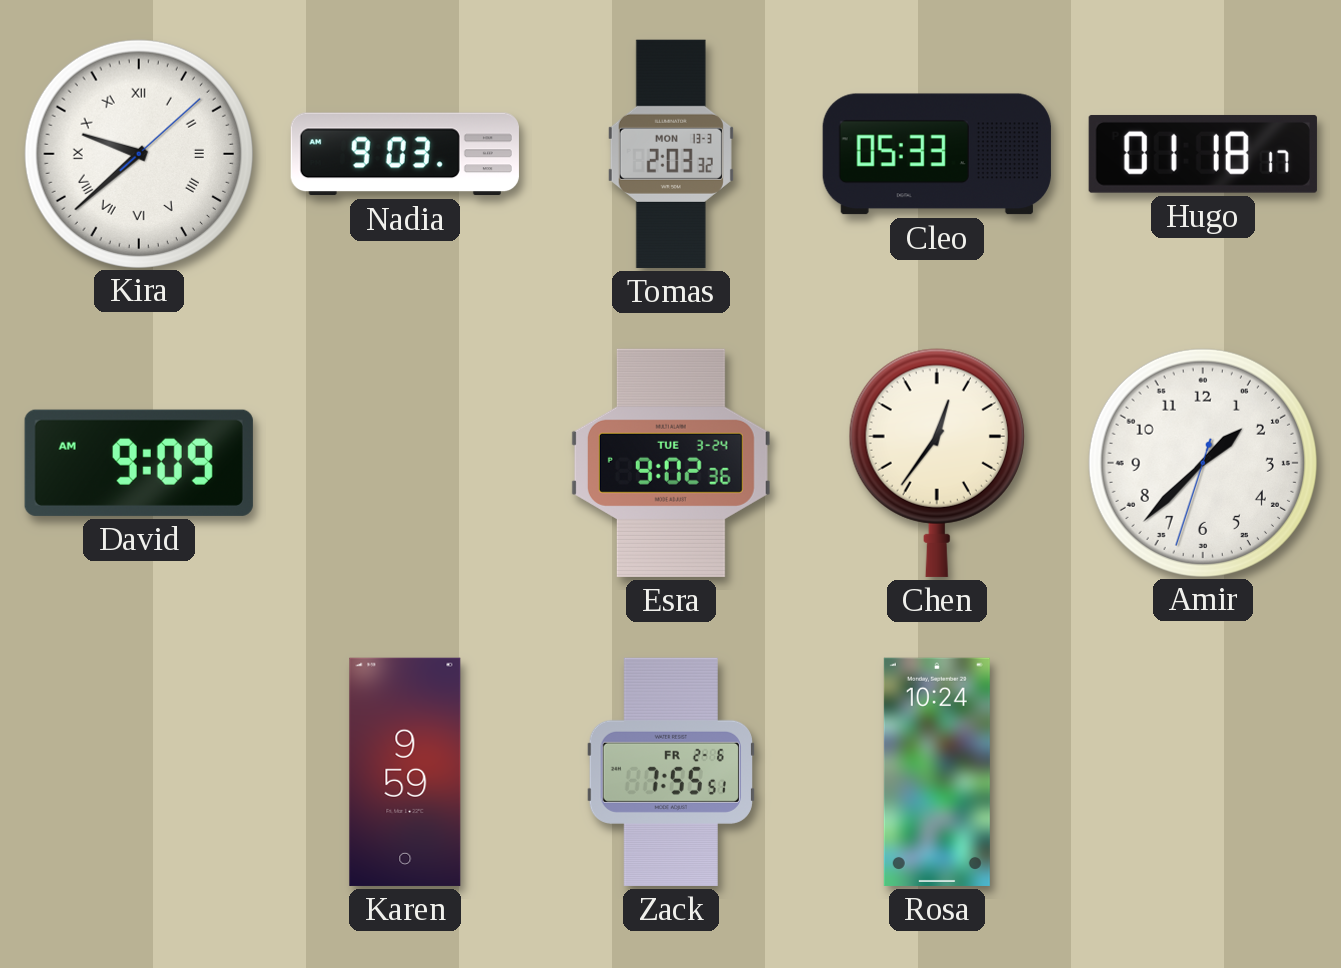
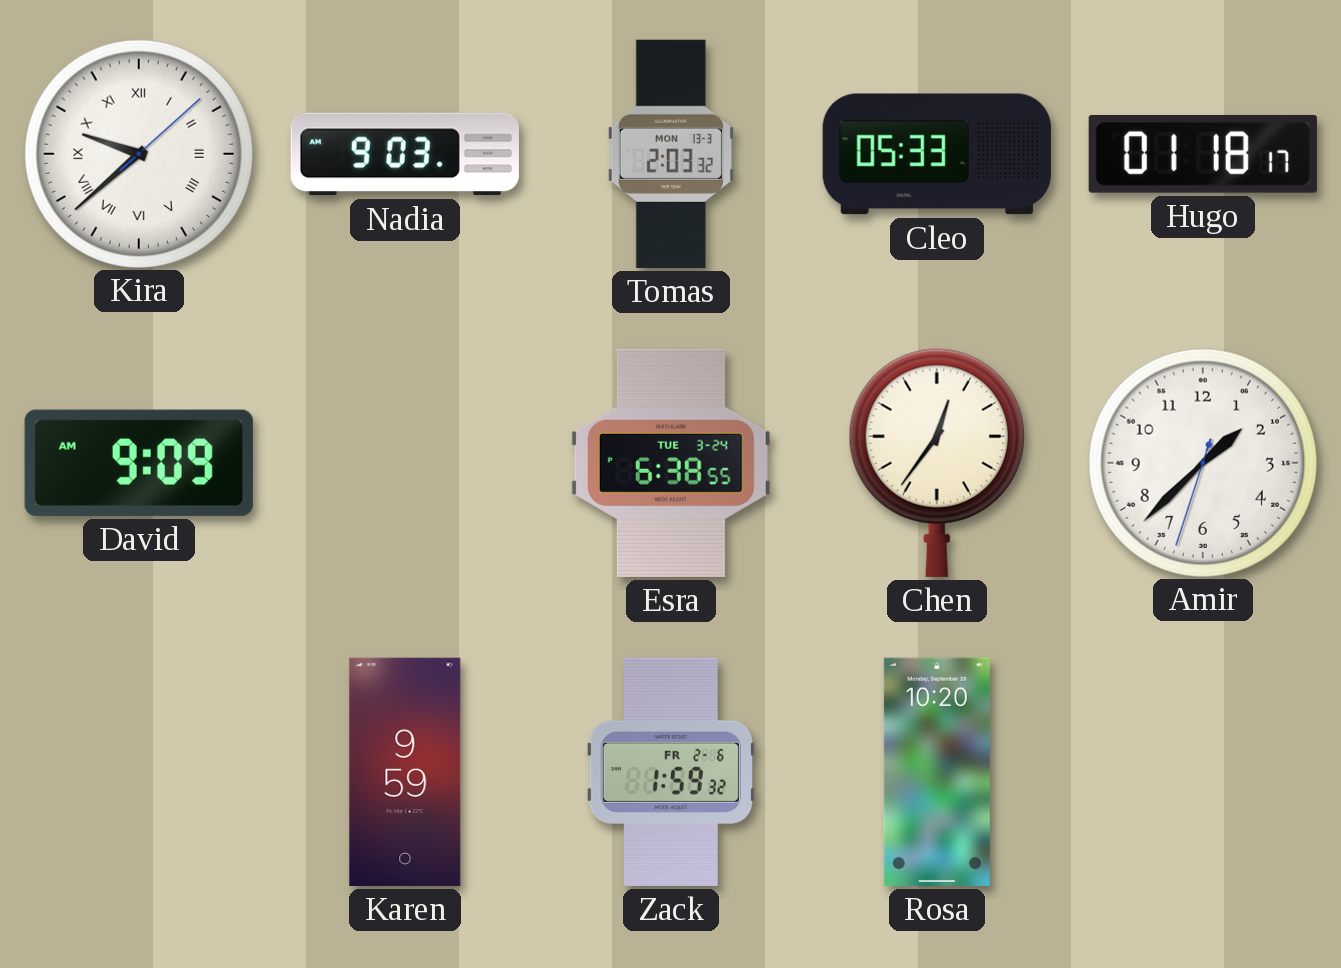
Esra: 9:02 -> 6:38
Zack: 7:55 -> 1:59
Rosa: 10:24 -> 10:20
